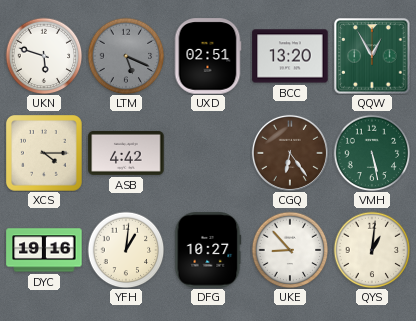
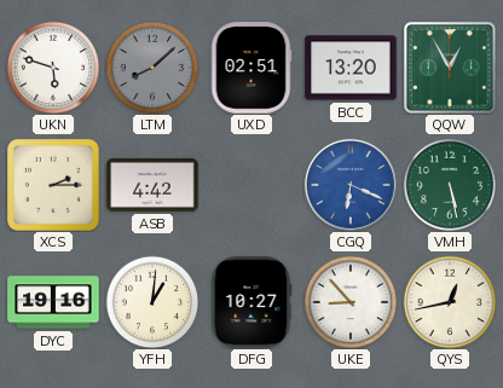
LTM: 5:19 -> 8:08
XCS: 4:15 -> 2:15
CGQ: 6:24 -> 6:19
CGQ dial: brown -> blue
QYS: 1:01 -> 12:43
